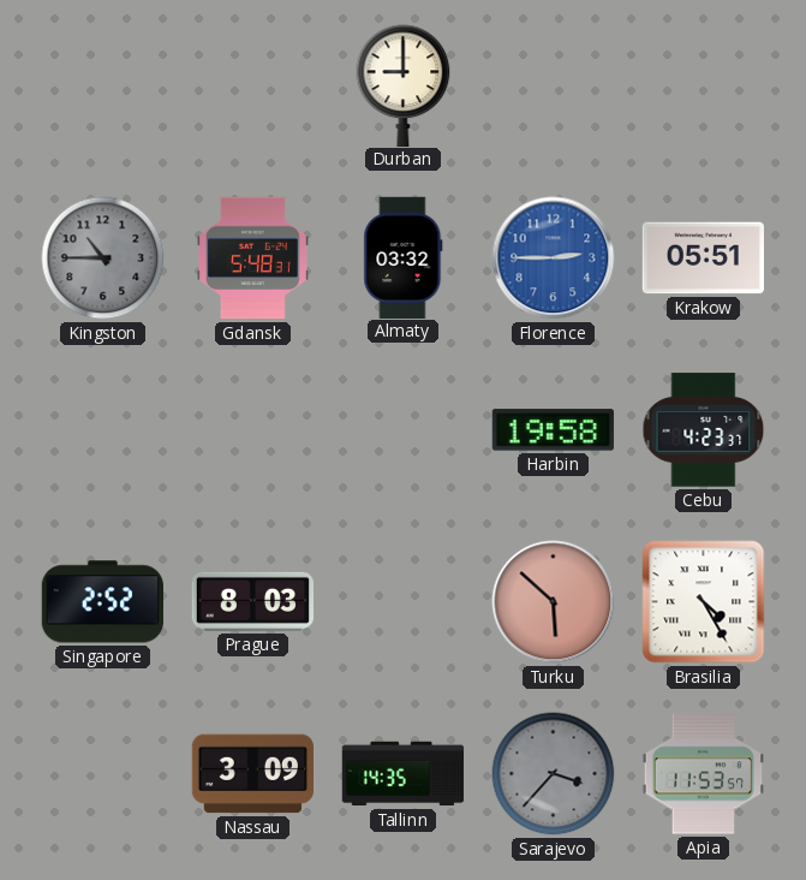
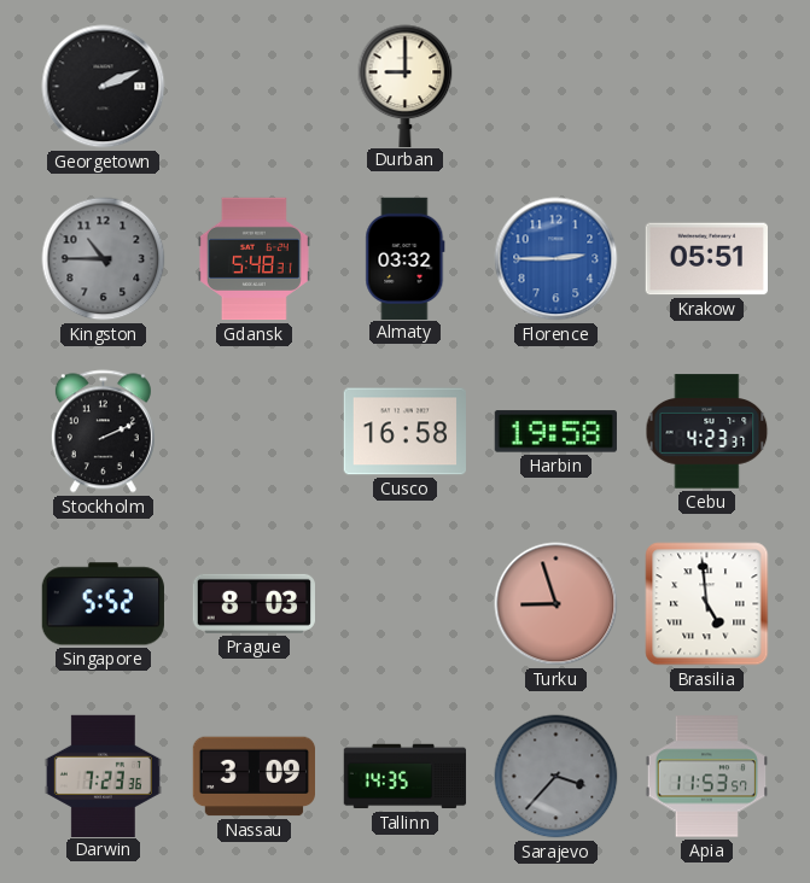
Georgetown: none -> 2:11
Stockholm: none -> 2:11
Cusco: none -> 16:58
Singapore: 2:52 -> 5:52
Turku: 5:52 -> 8:57
Brasilia: 4:25 -> 4:59
Darwin: none -> 7:23
